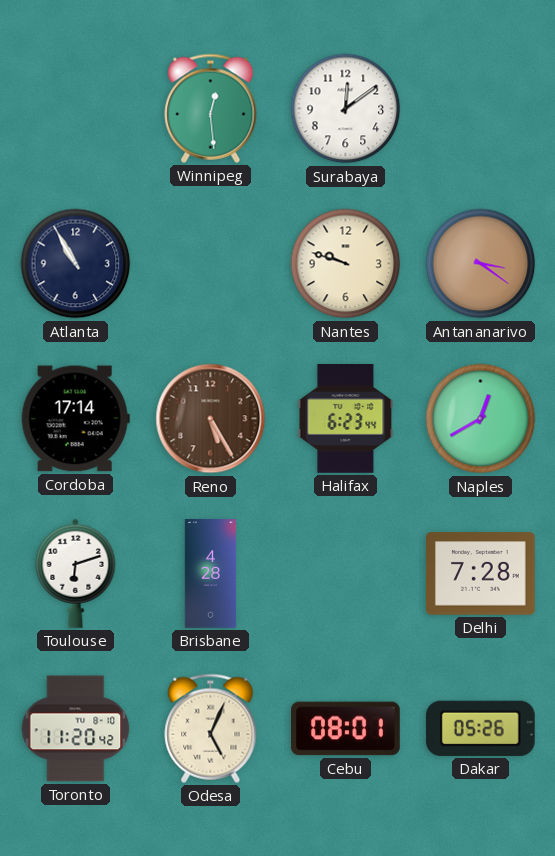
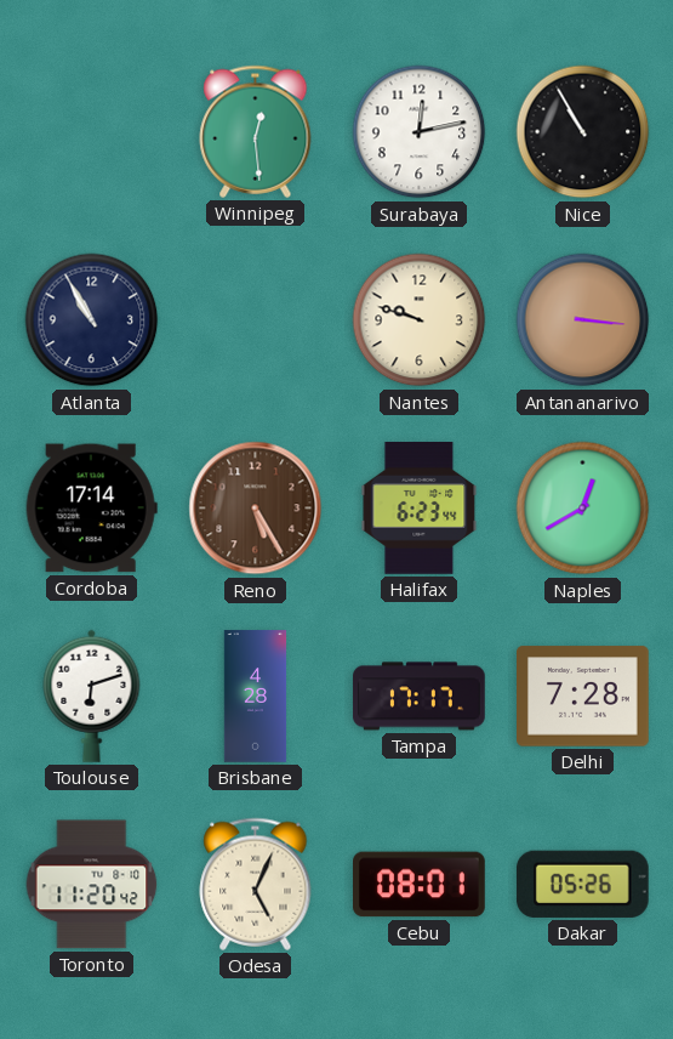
Surabaya: 12:09 -> 12:13
Nice: none -> 10:55
Antananarivo: 3:21 -> 3:16
Tampa: none -> 17:17
